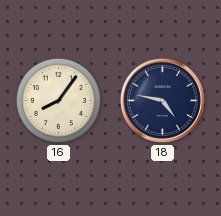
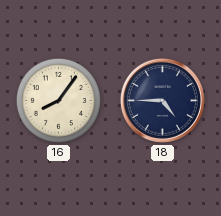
18: 4:47 -> 4:45
